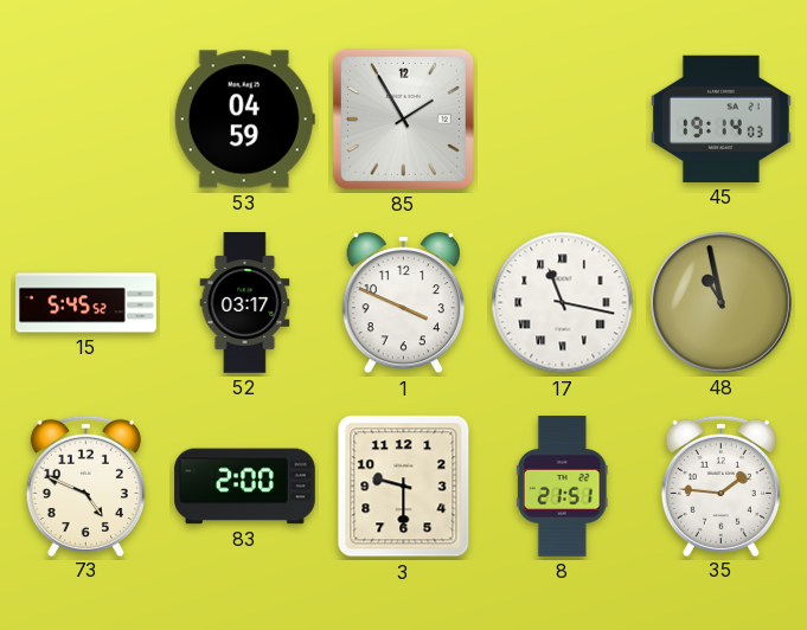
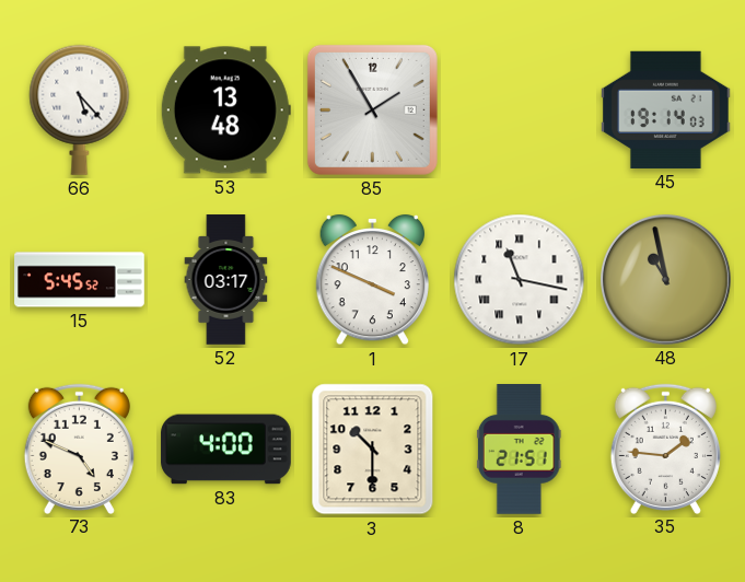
66: none -> 5:23
53: 04:59 -> 13:48
83: 2:00 -> 4:00
3: 9:30 -> 10:30
